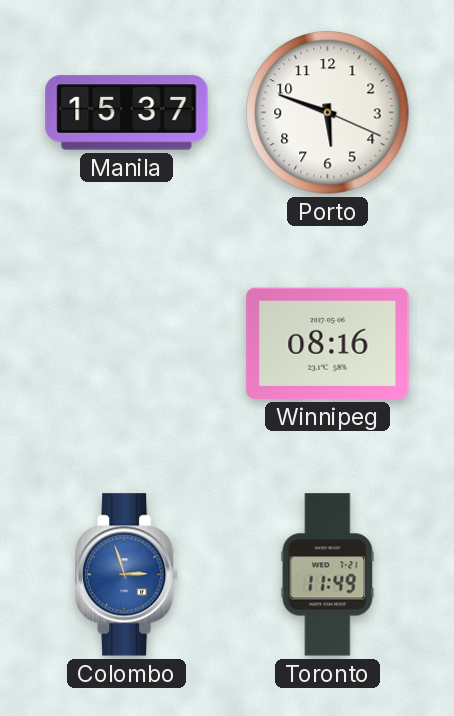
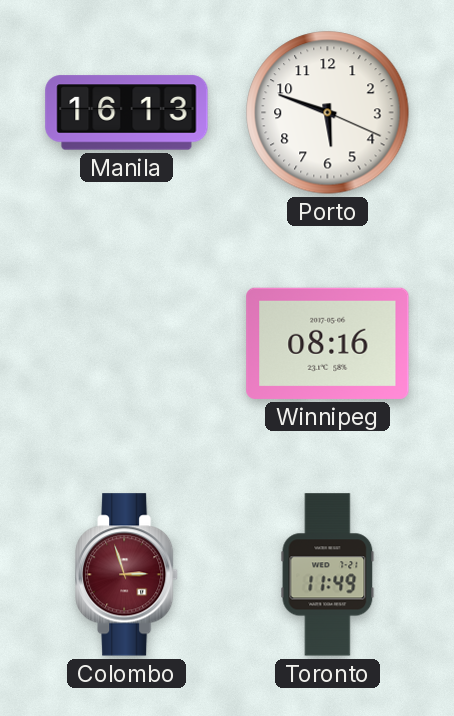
Manila: 15:37 -> 16:13
Colombo dial: blue -> burgundy
